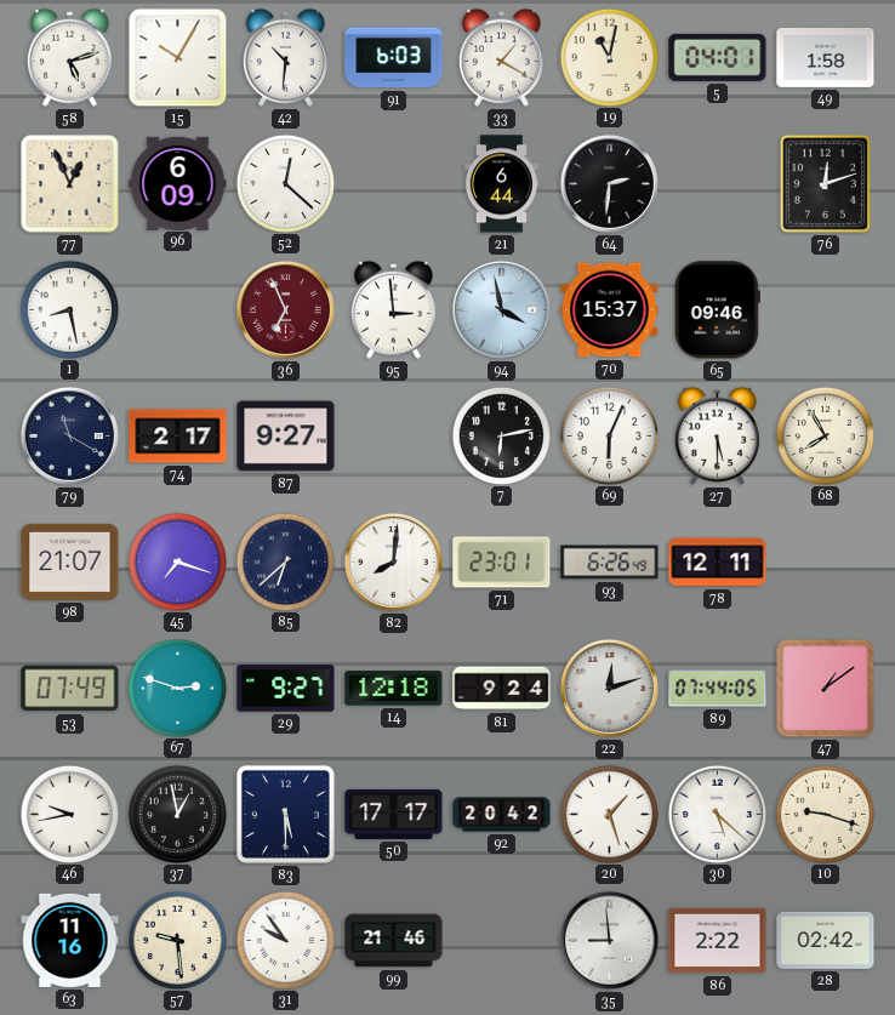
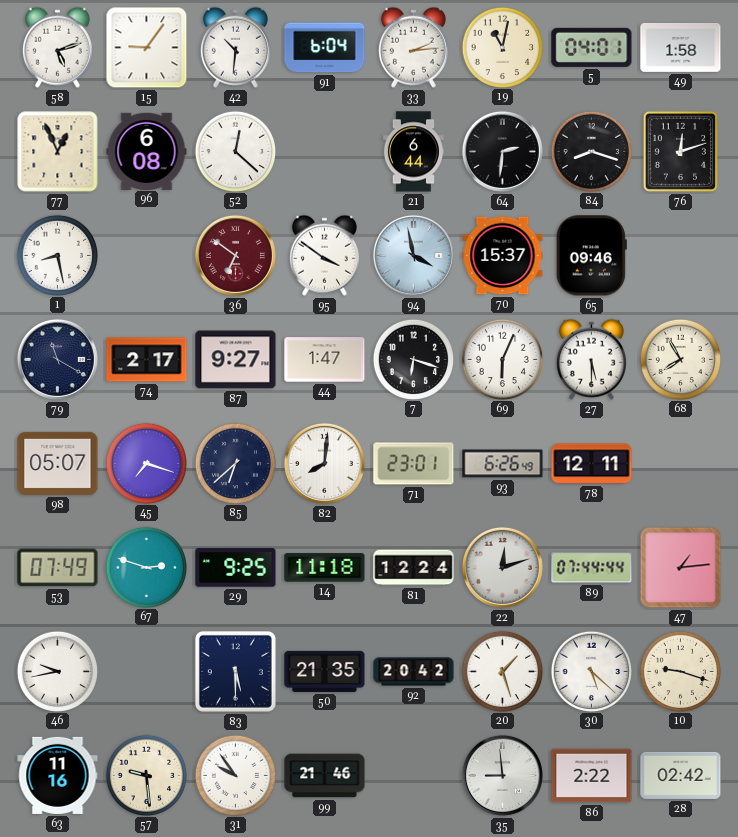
15: 10:05 -> 9:06
91: 6:03 -> 6:04
33: 1:20 -> 2:14
96: 6:09 -> 6:08
84: none -> 8:18
36: 6:56 -> 6:51
95: 2:59 -> 3:51
44: none -> 1:47
7: 6:13 -> 6:18
98: 21:07 -> 05:07
29: 9:27 -> 9:25
14: 12:18 -> 11:18
81: 9:24 -> 12:24
89: 07:44:05 -> 07:44:44
47: 1:09 -> 1:14
37: 12:58 -> none
50: 17:17 -> 21:35
